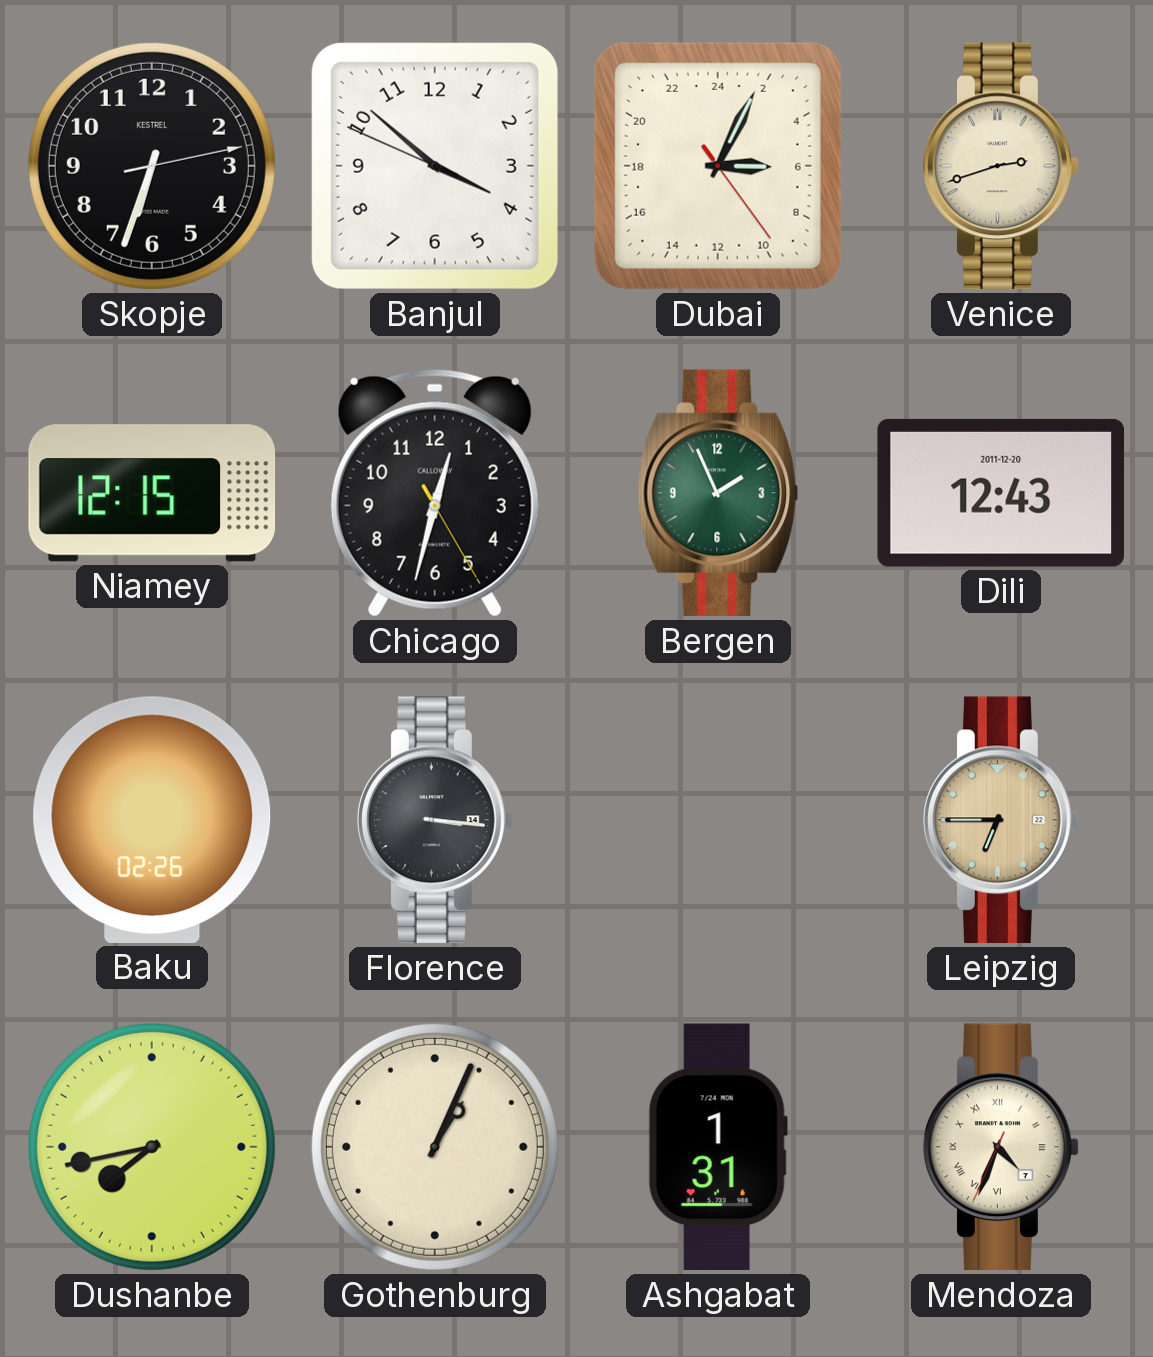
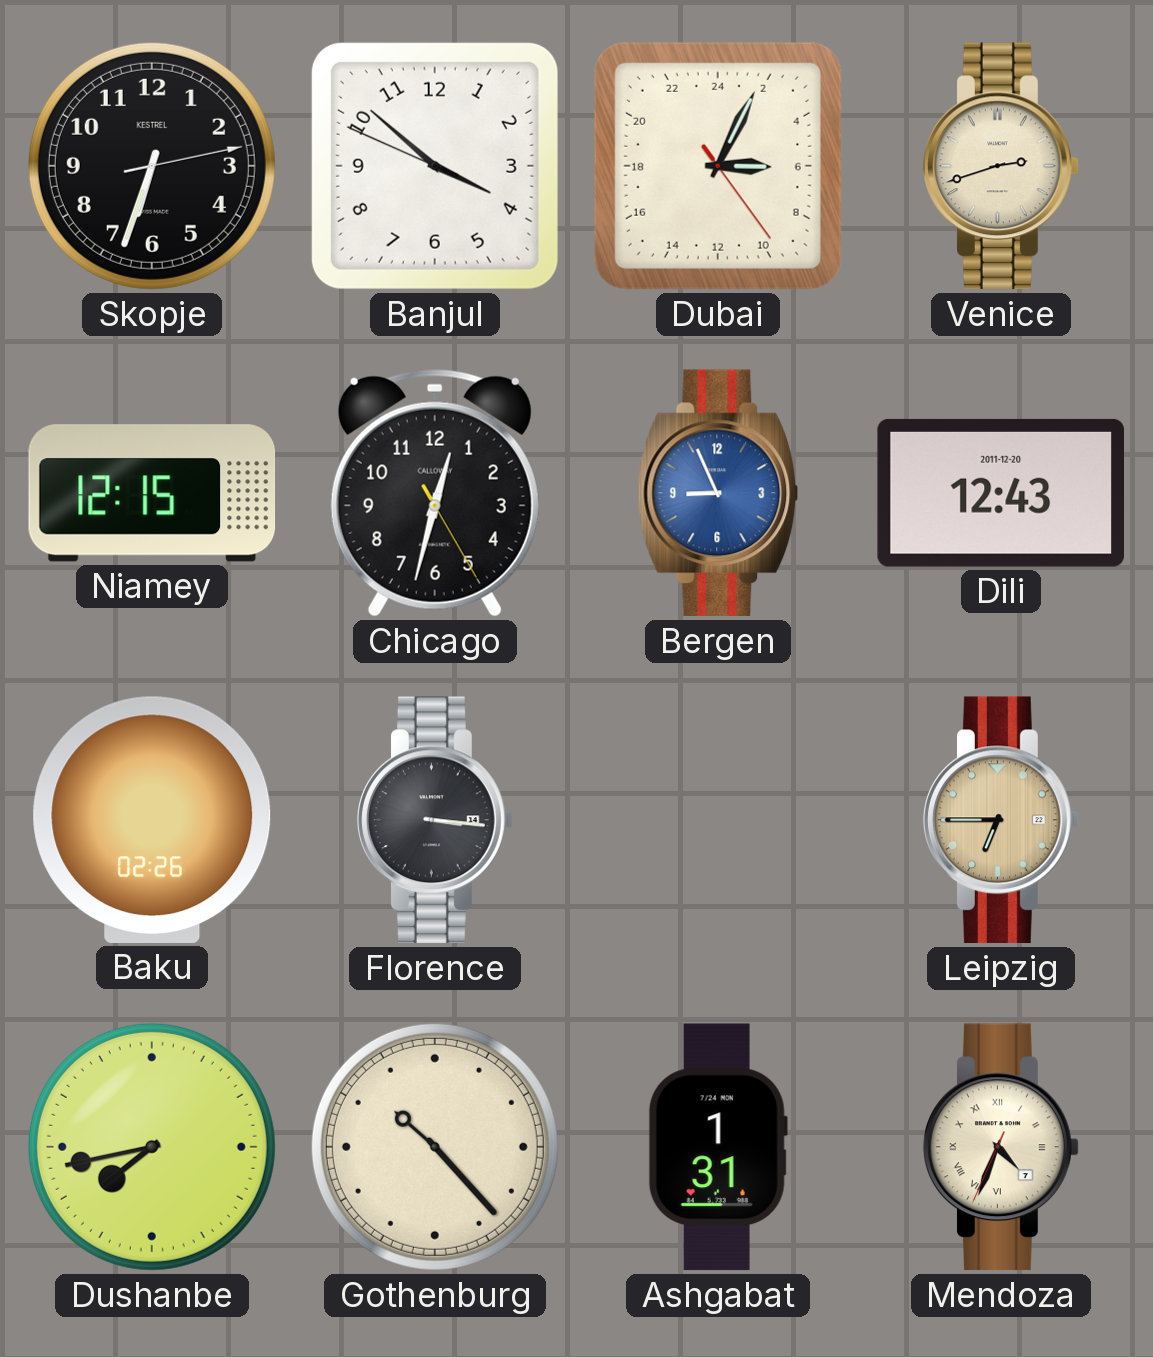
Bergen: 1:56 -> 8:56
Bergen dial: green -> blue
Gothenburg: 1:04 -> 10:23
